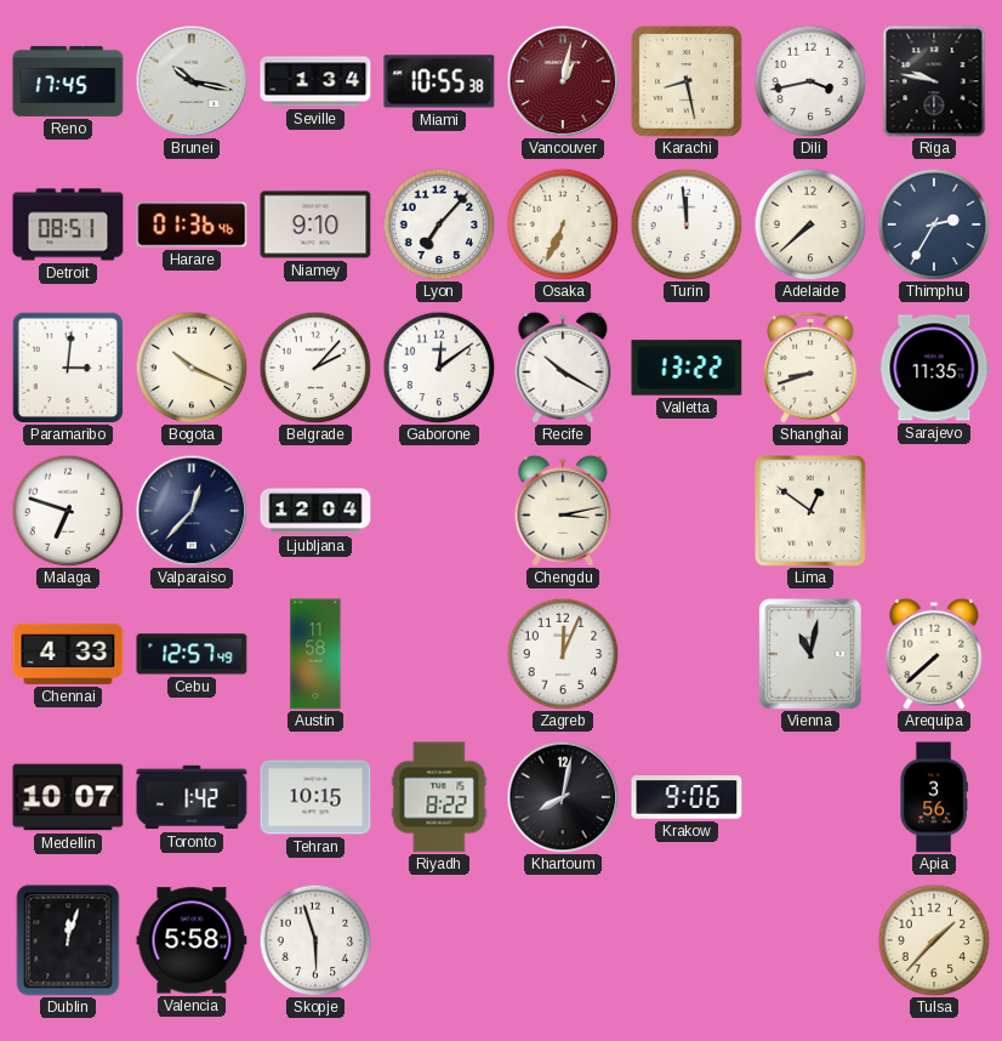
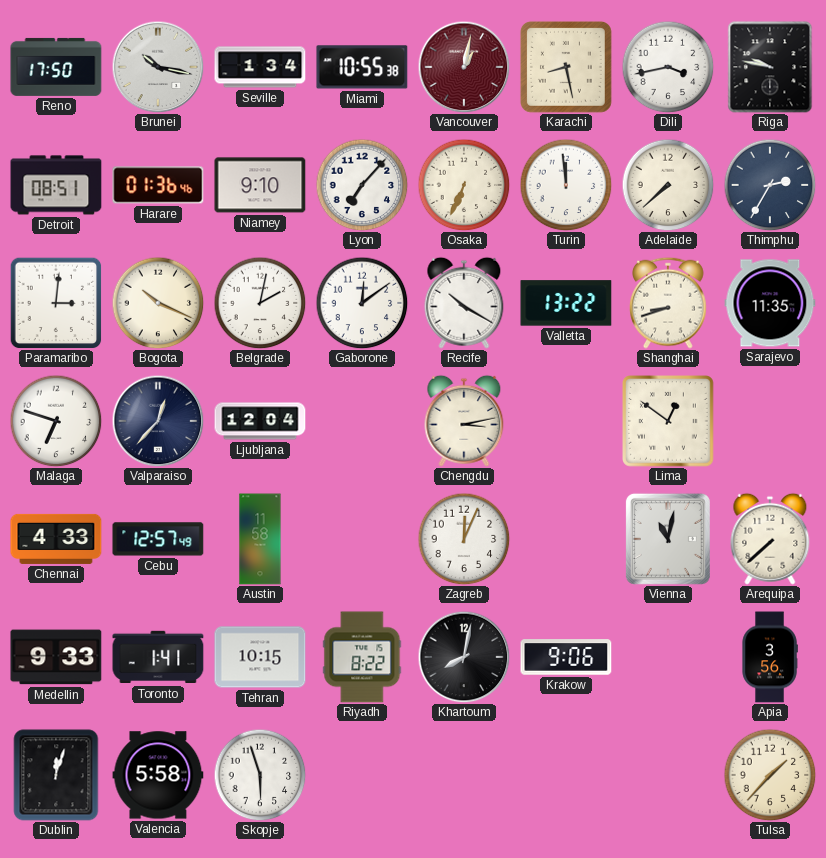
Reno: 17:45 -> 17:50
Belgrade: 2:07 -> 2:02
Medellin: 10:07 -> 9:33
Toronto: 1:42 -> 1:41
